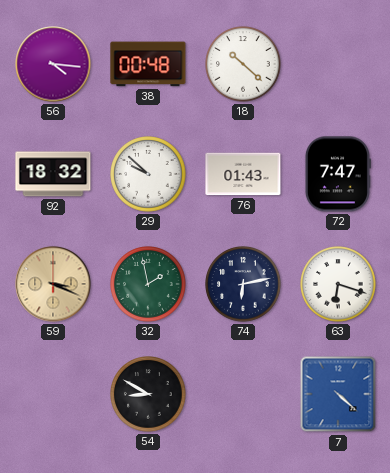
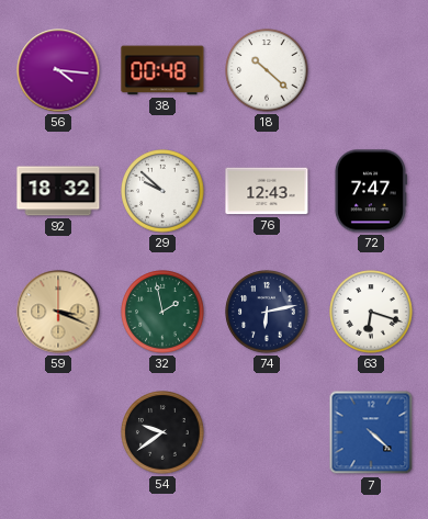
76: 01:43 -> 12:43
54: 8:50 -> 9:39
